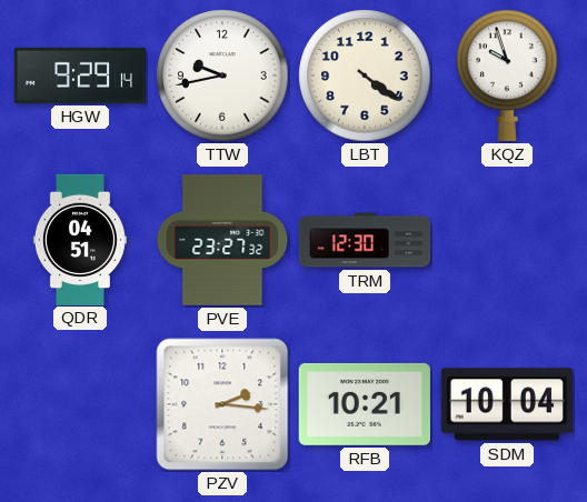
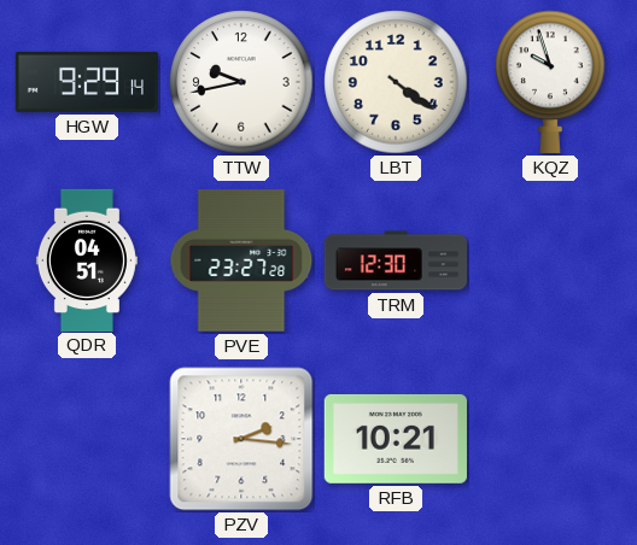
PVE: 23:27:32 -> 23:27:28
SDM: 10:04 -> none
